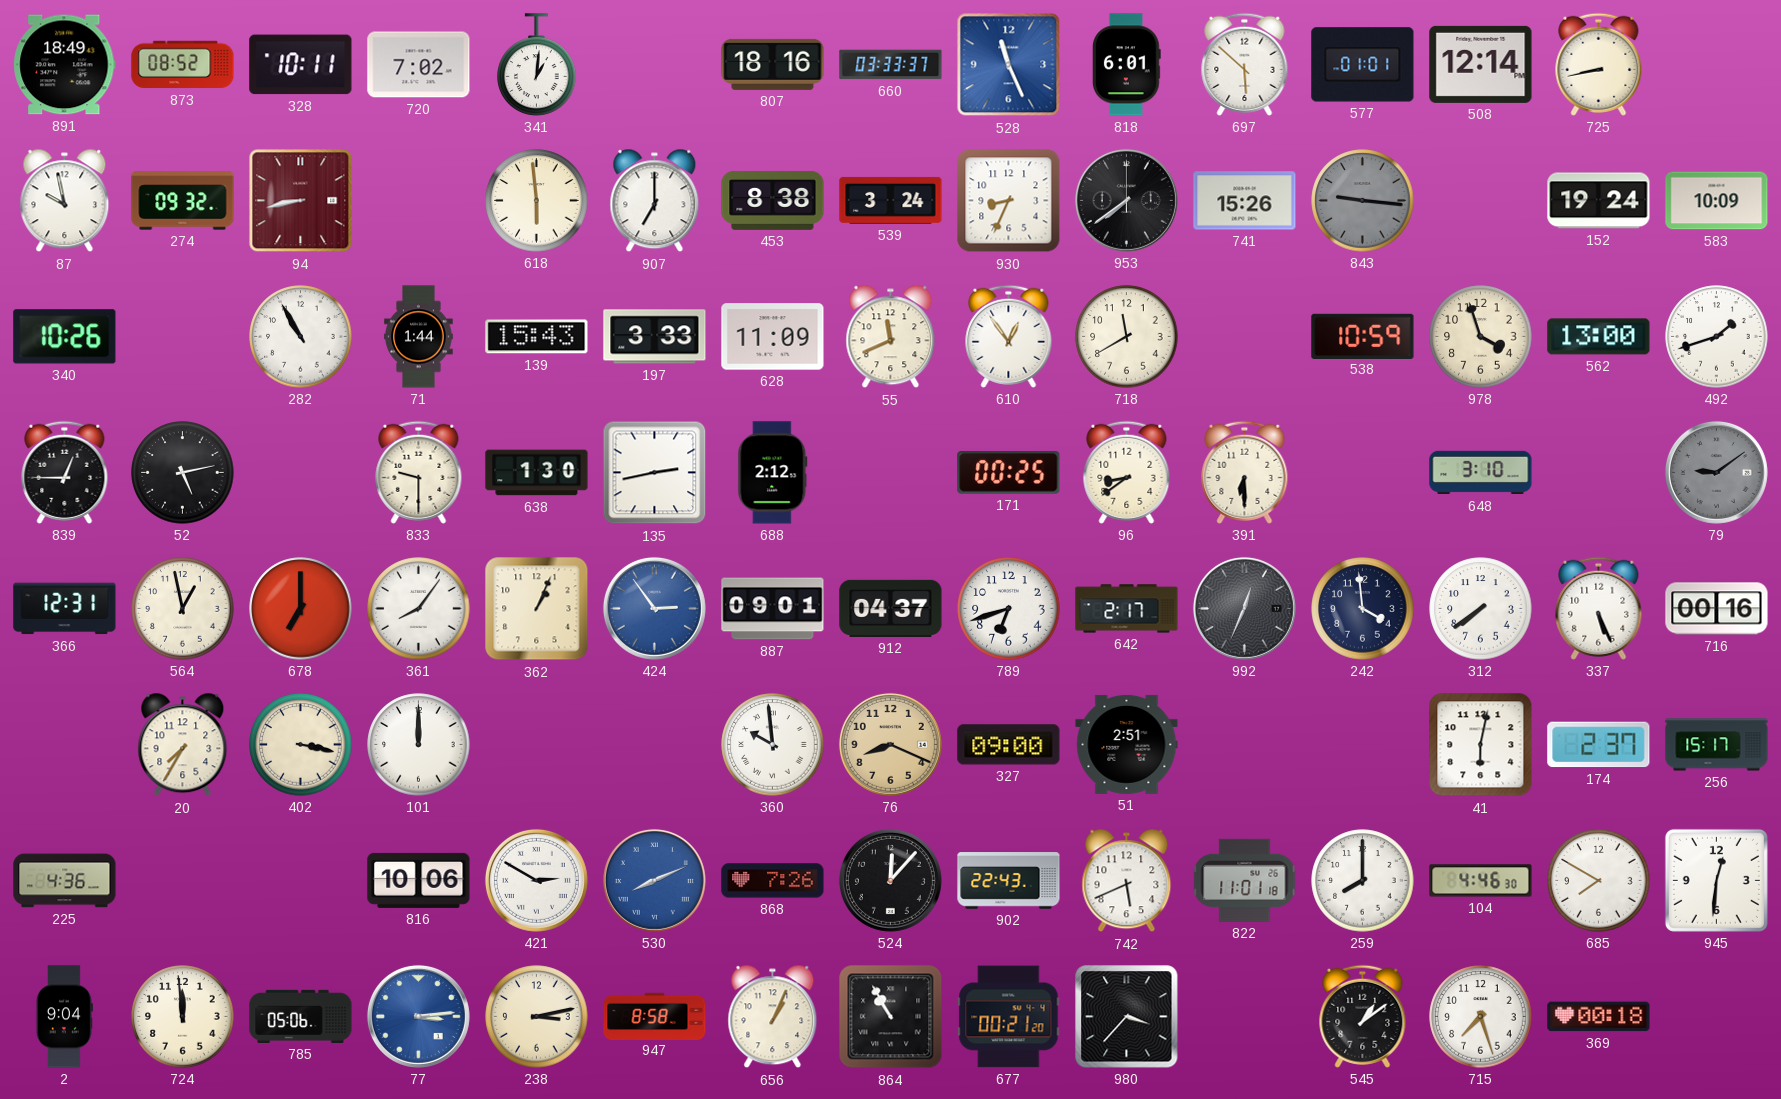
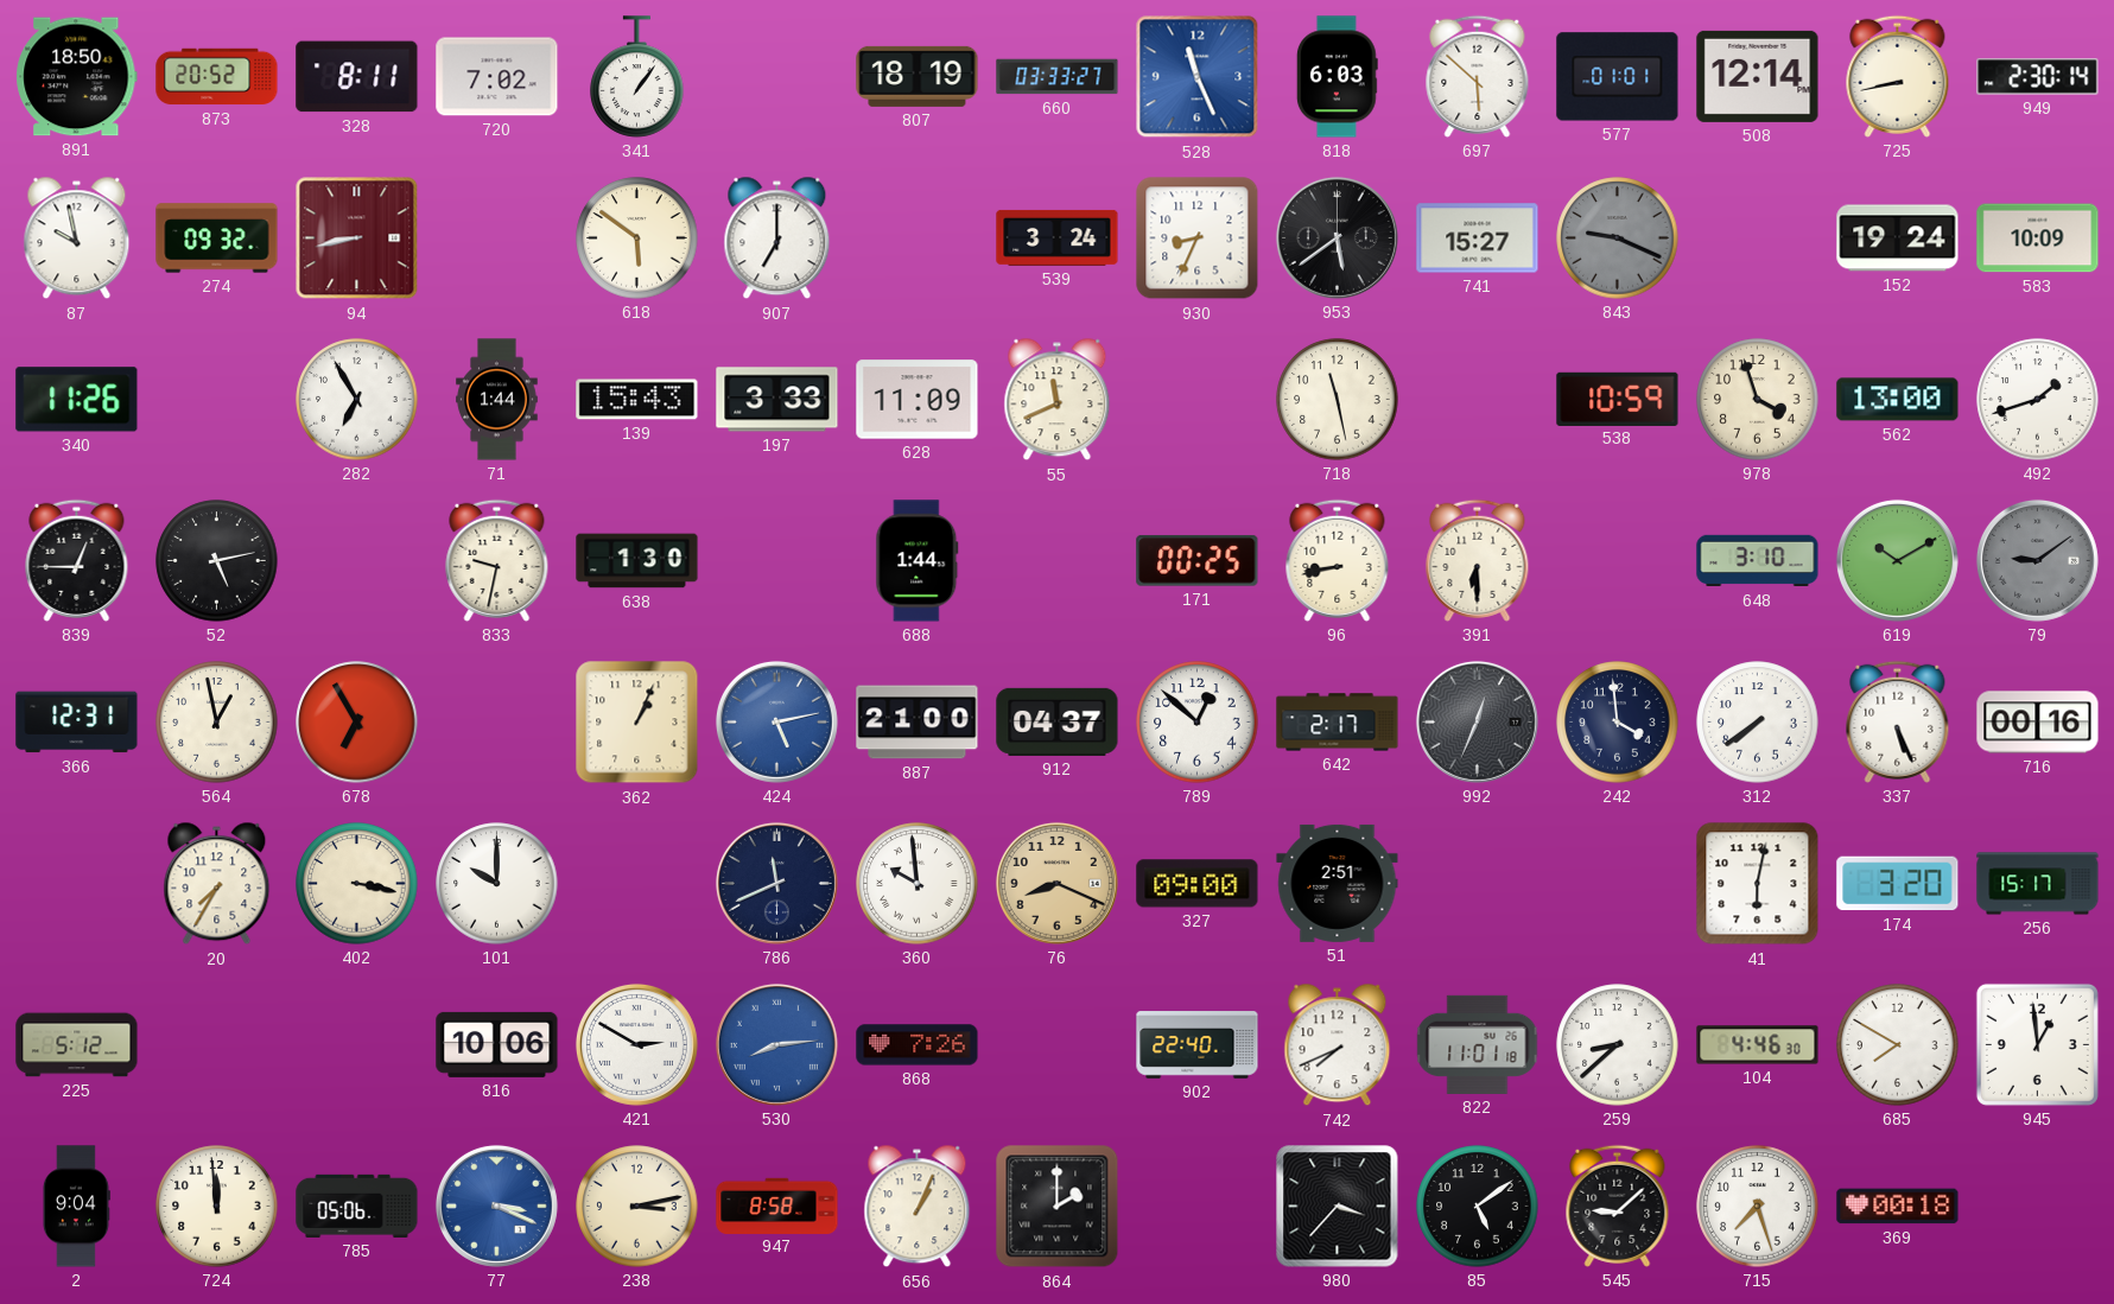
891: 18:49 -> 18:50
873: 08:52 -> 20:52
328: 10:11 -> 8:11
341: 1:01 -> 1:06
807: 18:16 -> 18:19
660: 03:33:37 -> 03:33:27
818: 6:01 -> 6:03
949: none -> 2:30
618: 5:59 -> 5:51
453: 8:38 -> none
953: 7:39 -> 5:39
741: 15:26 -> 15:27
843: 9:16 -> 9:19
340: 10:26 -> 11:26
282: 10:55 -> 6:55
610: 12:54 -> none
718: 11:40 -> 11:28
833: 9:30 -> 9:32
135: 2:43 -> none
688: 2:12 -> 1:44
96: 8:39 -> 8:43
619: none -> 10:10
678: 7:00 -> 6:55
361: 8:06 -> none
424: 2:54 -> 5:13
887: 09:01 -> 21:00
789: 6:42 -> 12:52
101: 12:00 -> 10:00
786: none -> 11:41
174: 2:37 -> 3:20
225: 4:36 -> 5:12
530: 8:11 -> 8:14
524: 12:07 -> none
902: 22:43 -> 22:40
742: 5:41 -> 7:41
259: 8:00 -> 8:38
945: 12:31 -> 12:59
77: 3:14 -> 3:19
864: 10:55 -> 2:00
677: 00:21 -> none
85: none -> 5:09
545: 1:09 -> 9:08
